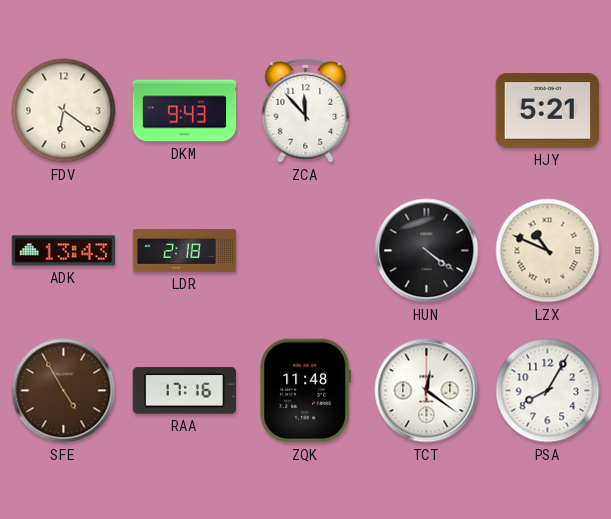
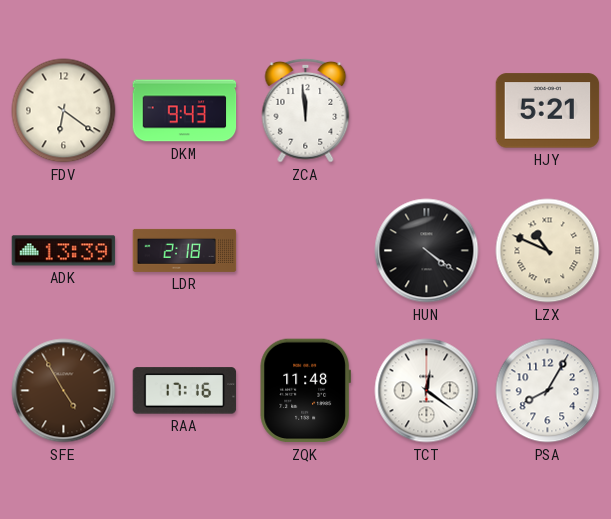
ZCA: 11:53 -> 11:59
ADK: 13:43 -> 13:39
